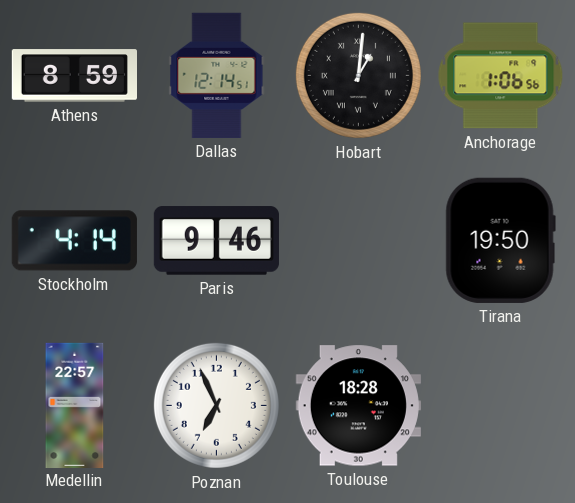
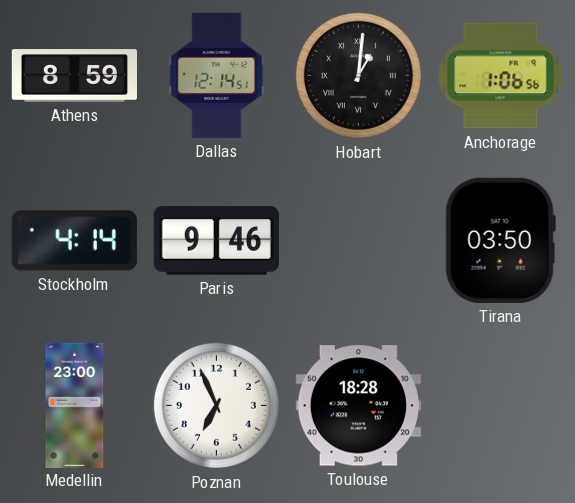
Tirana: 19:50 -> 03:50
Medellin: 22:57 -> 23:00
